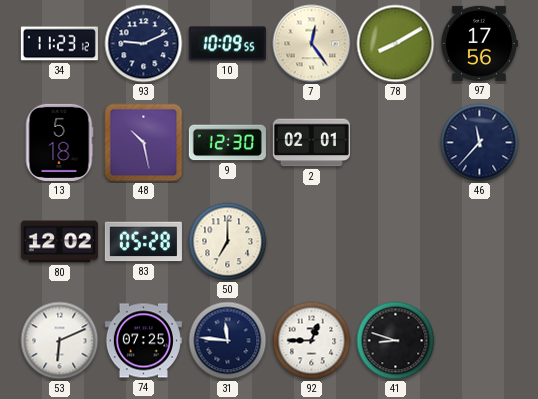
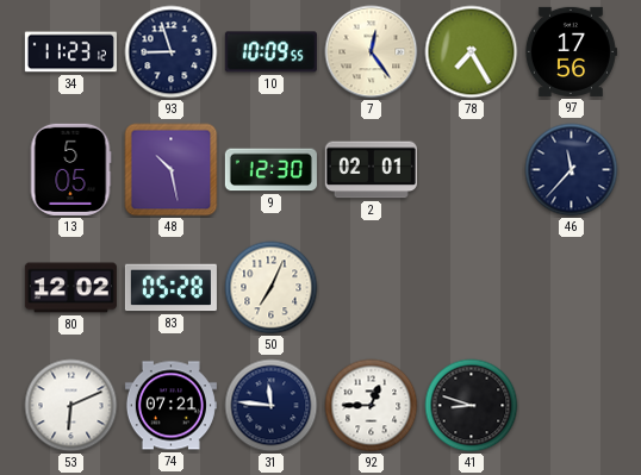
93: 9:11 -> 8:57
78: 8:10 -> 7:25
13: 5:18 -> 5:05
50: 7:00 -> 7:04
74: 07:25 -> 07:21
